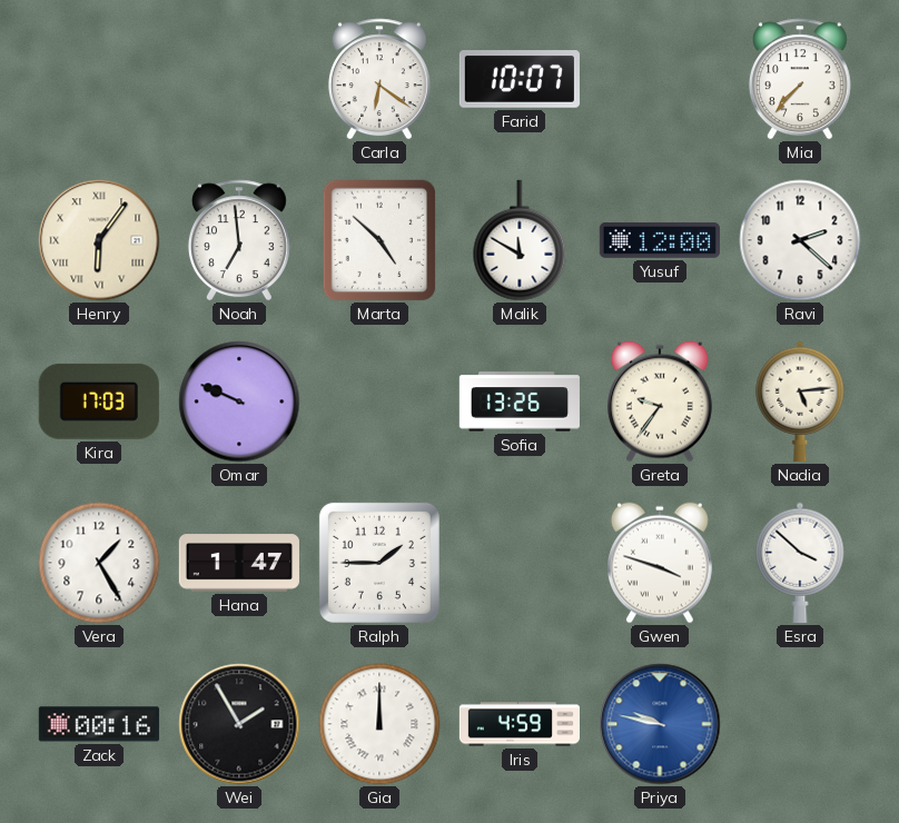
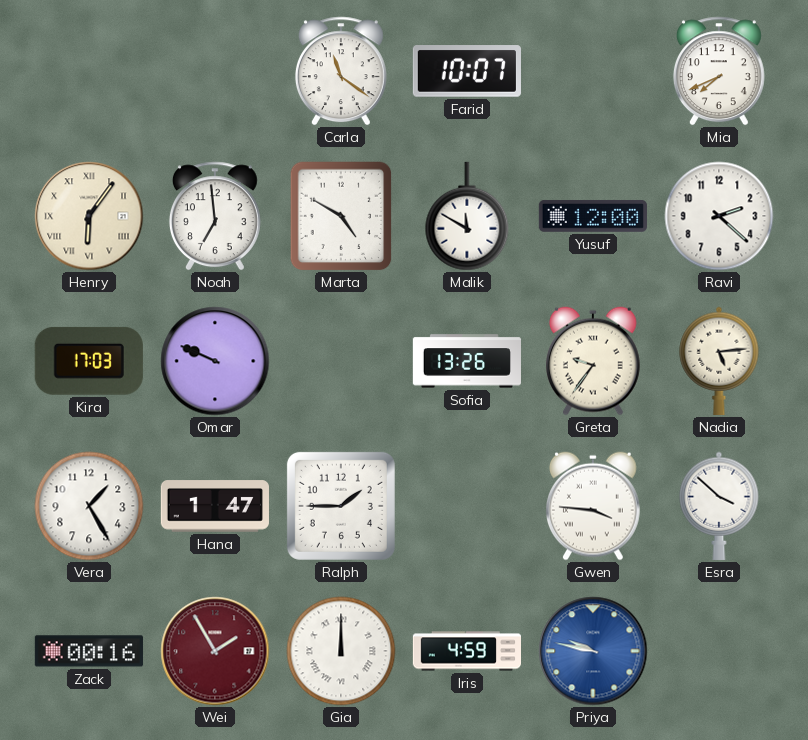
Carla: 6:21 -> 11:21
Mia: 7:37 -> 7:41
Marta: 4:52 -> 4:50
Gwen: 3:48 -> 3:46
Wei dial: black -> burgundy
